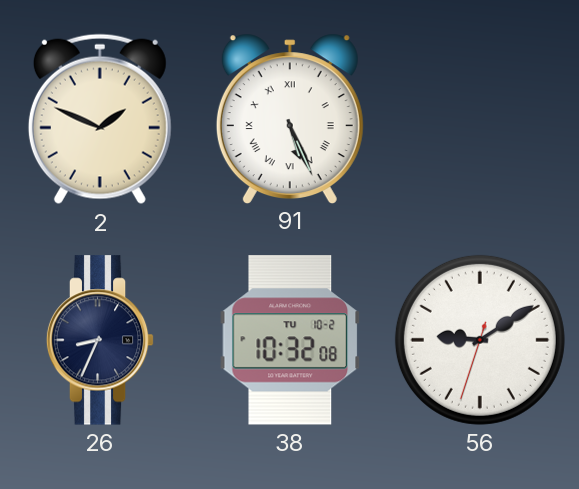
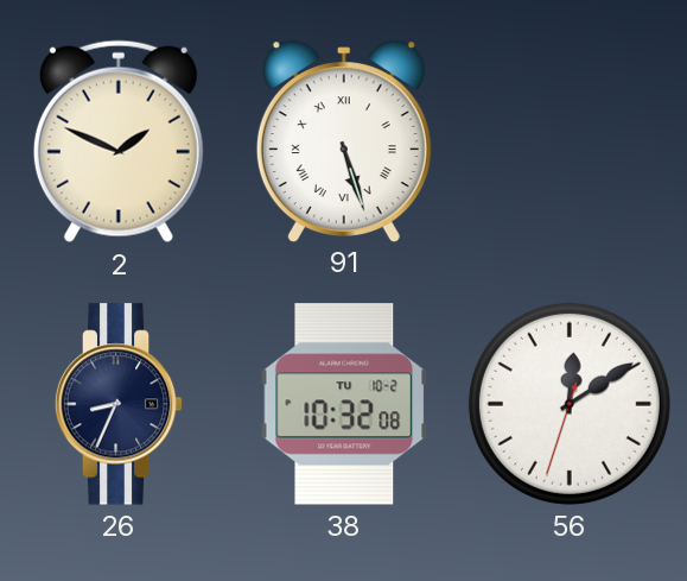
91: 5:26 -> 5:27
56: 9:09 -> 12:09
